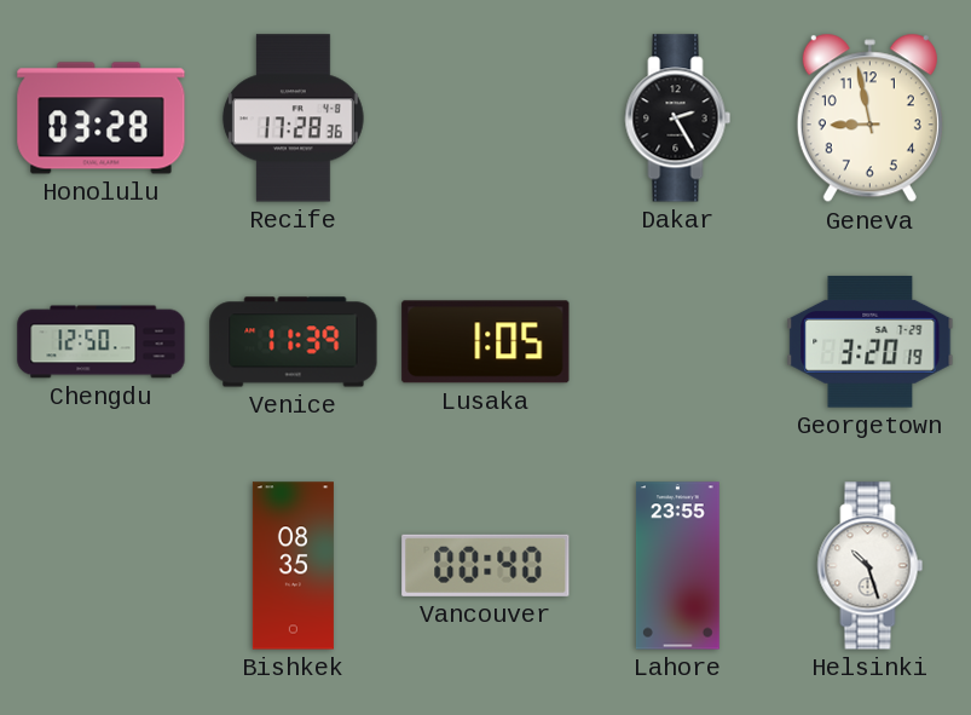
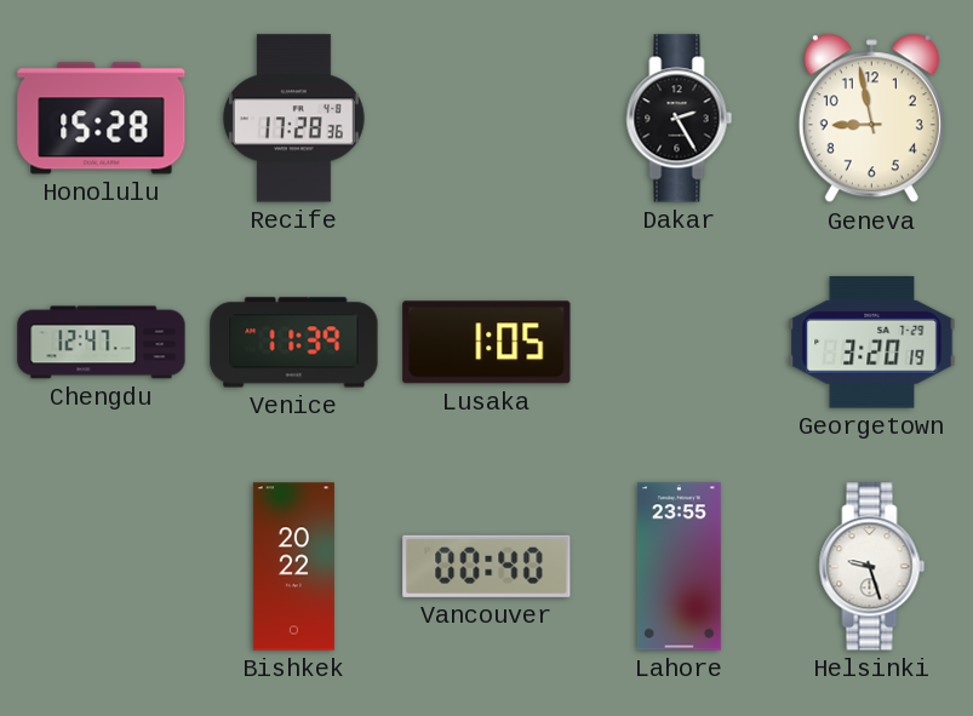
Honolulu: 03:28 -> 15:28
Chengdu: 12:50 -> 12:47
Bishkek: 08:35 -> 20:22
Helsinki: 10:27 -> 9:27
